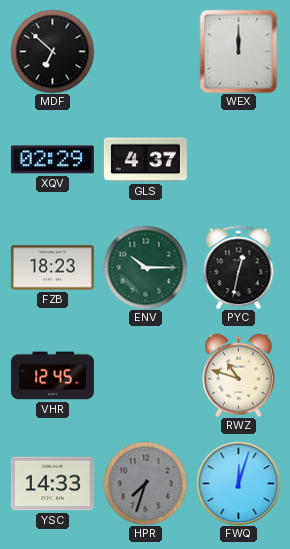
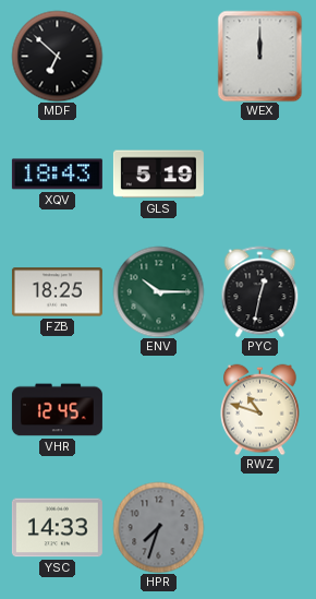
XQV: 02:29 -> 18:43
GLS: 4:37 -> 5:19
FZB: 18:23 -> 18:25
FWQ: 12:03 -> none
